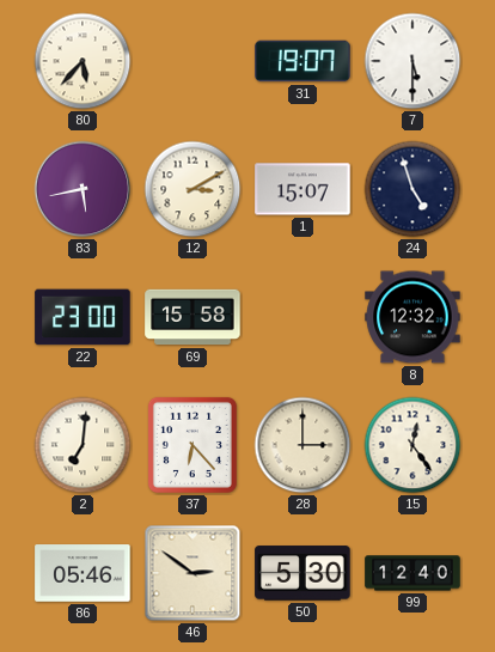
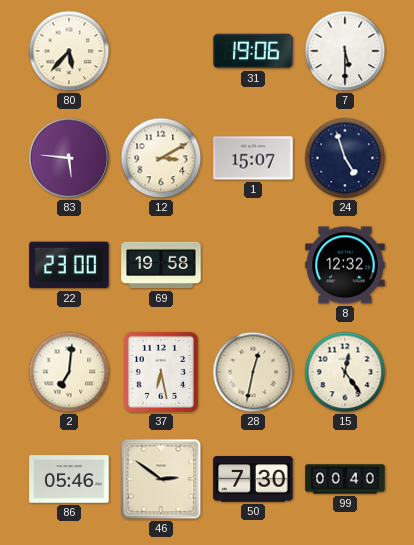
31: 19:07 -> 19:06
83: 5:43 -> 5:46
69: 15:58 -> 19:58
37: 6:23 -> 6:28
28: 3:00 -> 12:32
50: 5:30 -> 7:30
99: 12:40 -> 00:40
